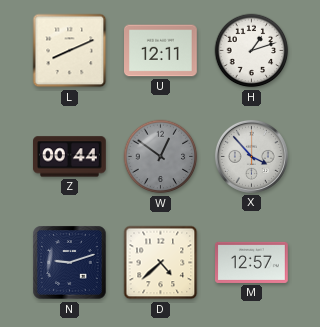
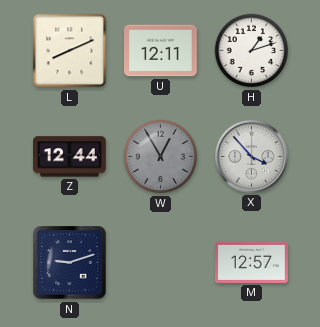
Z: 00:44 -> 12:44
W: 12:51 -> 12:55
D: 4:38 -> none
